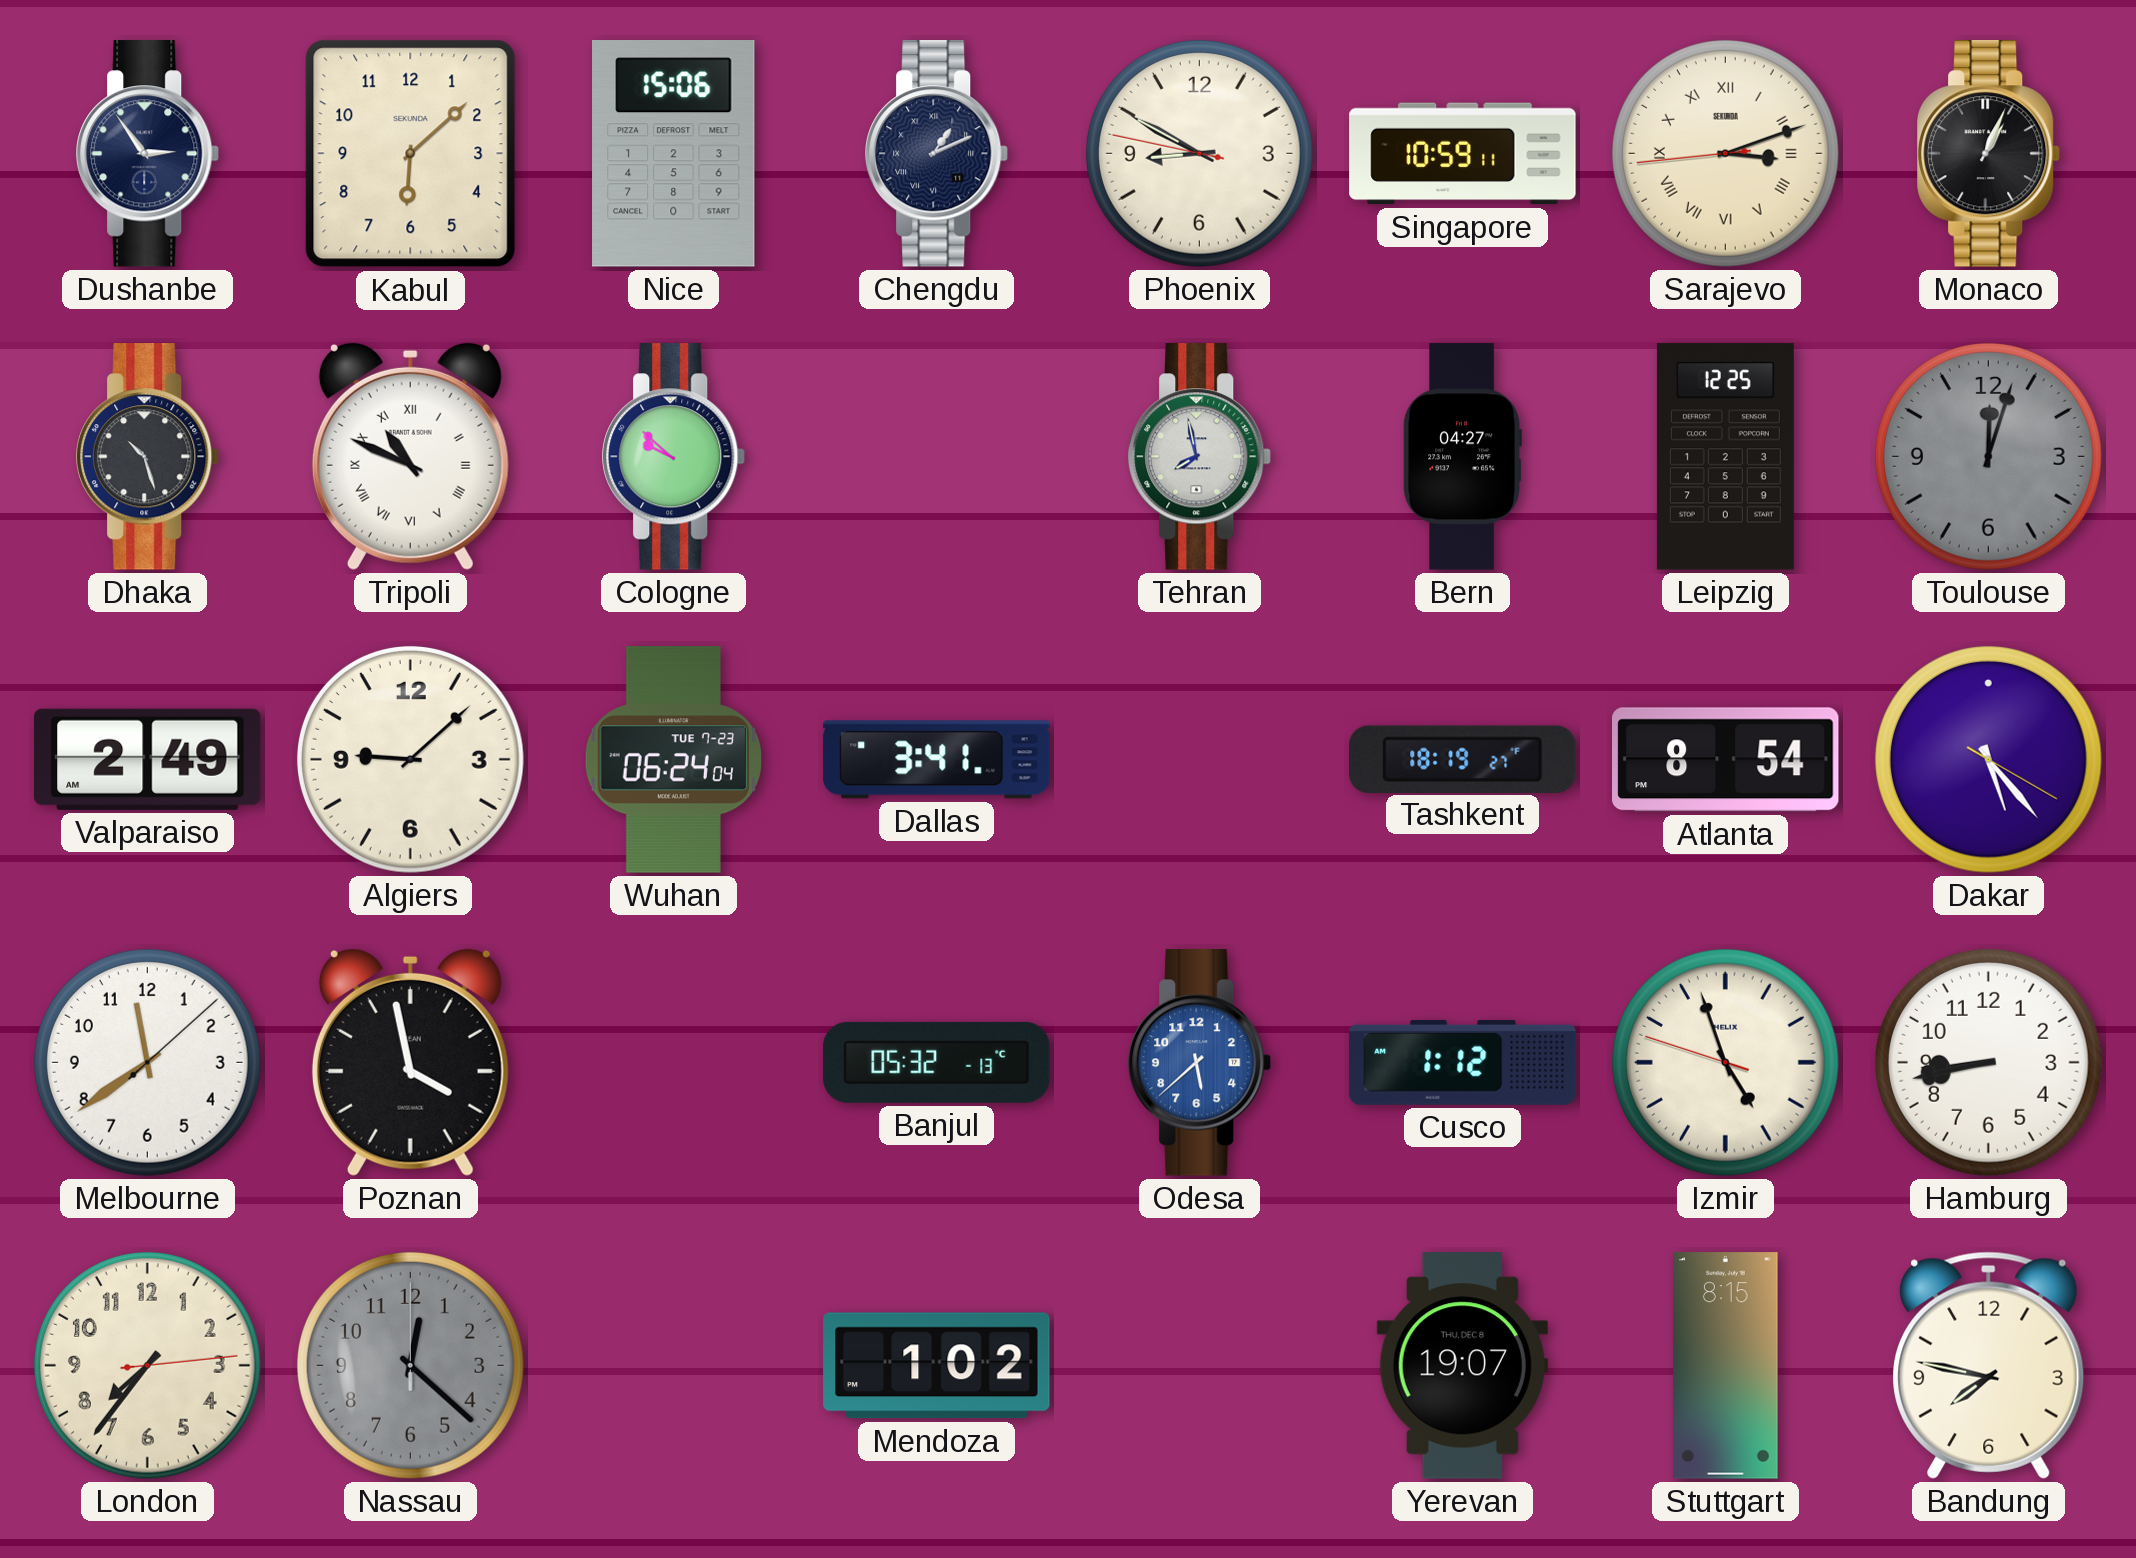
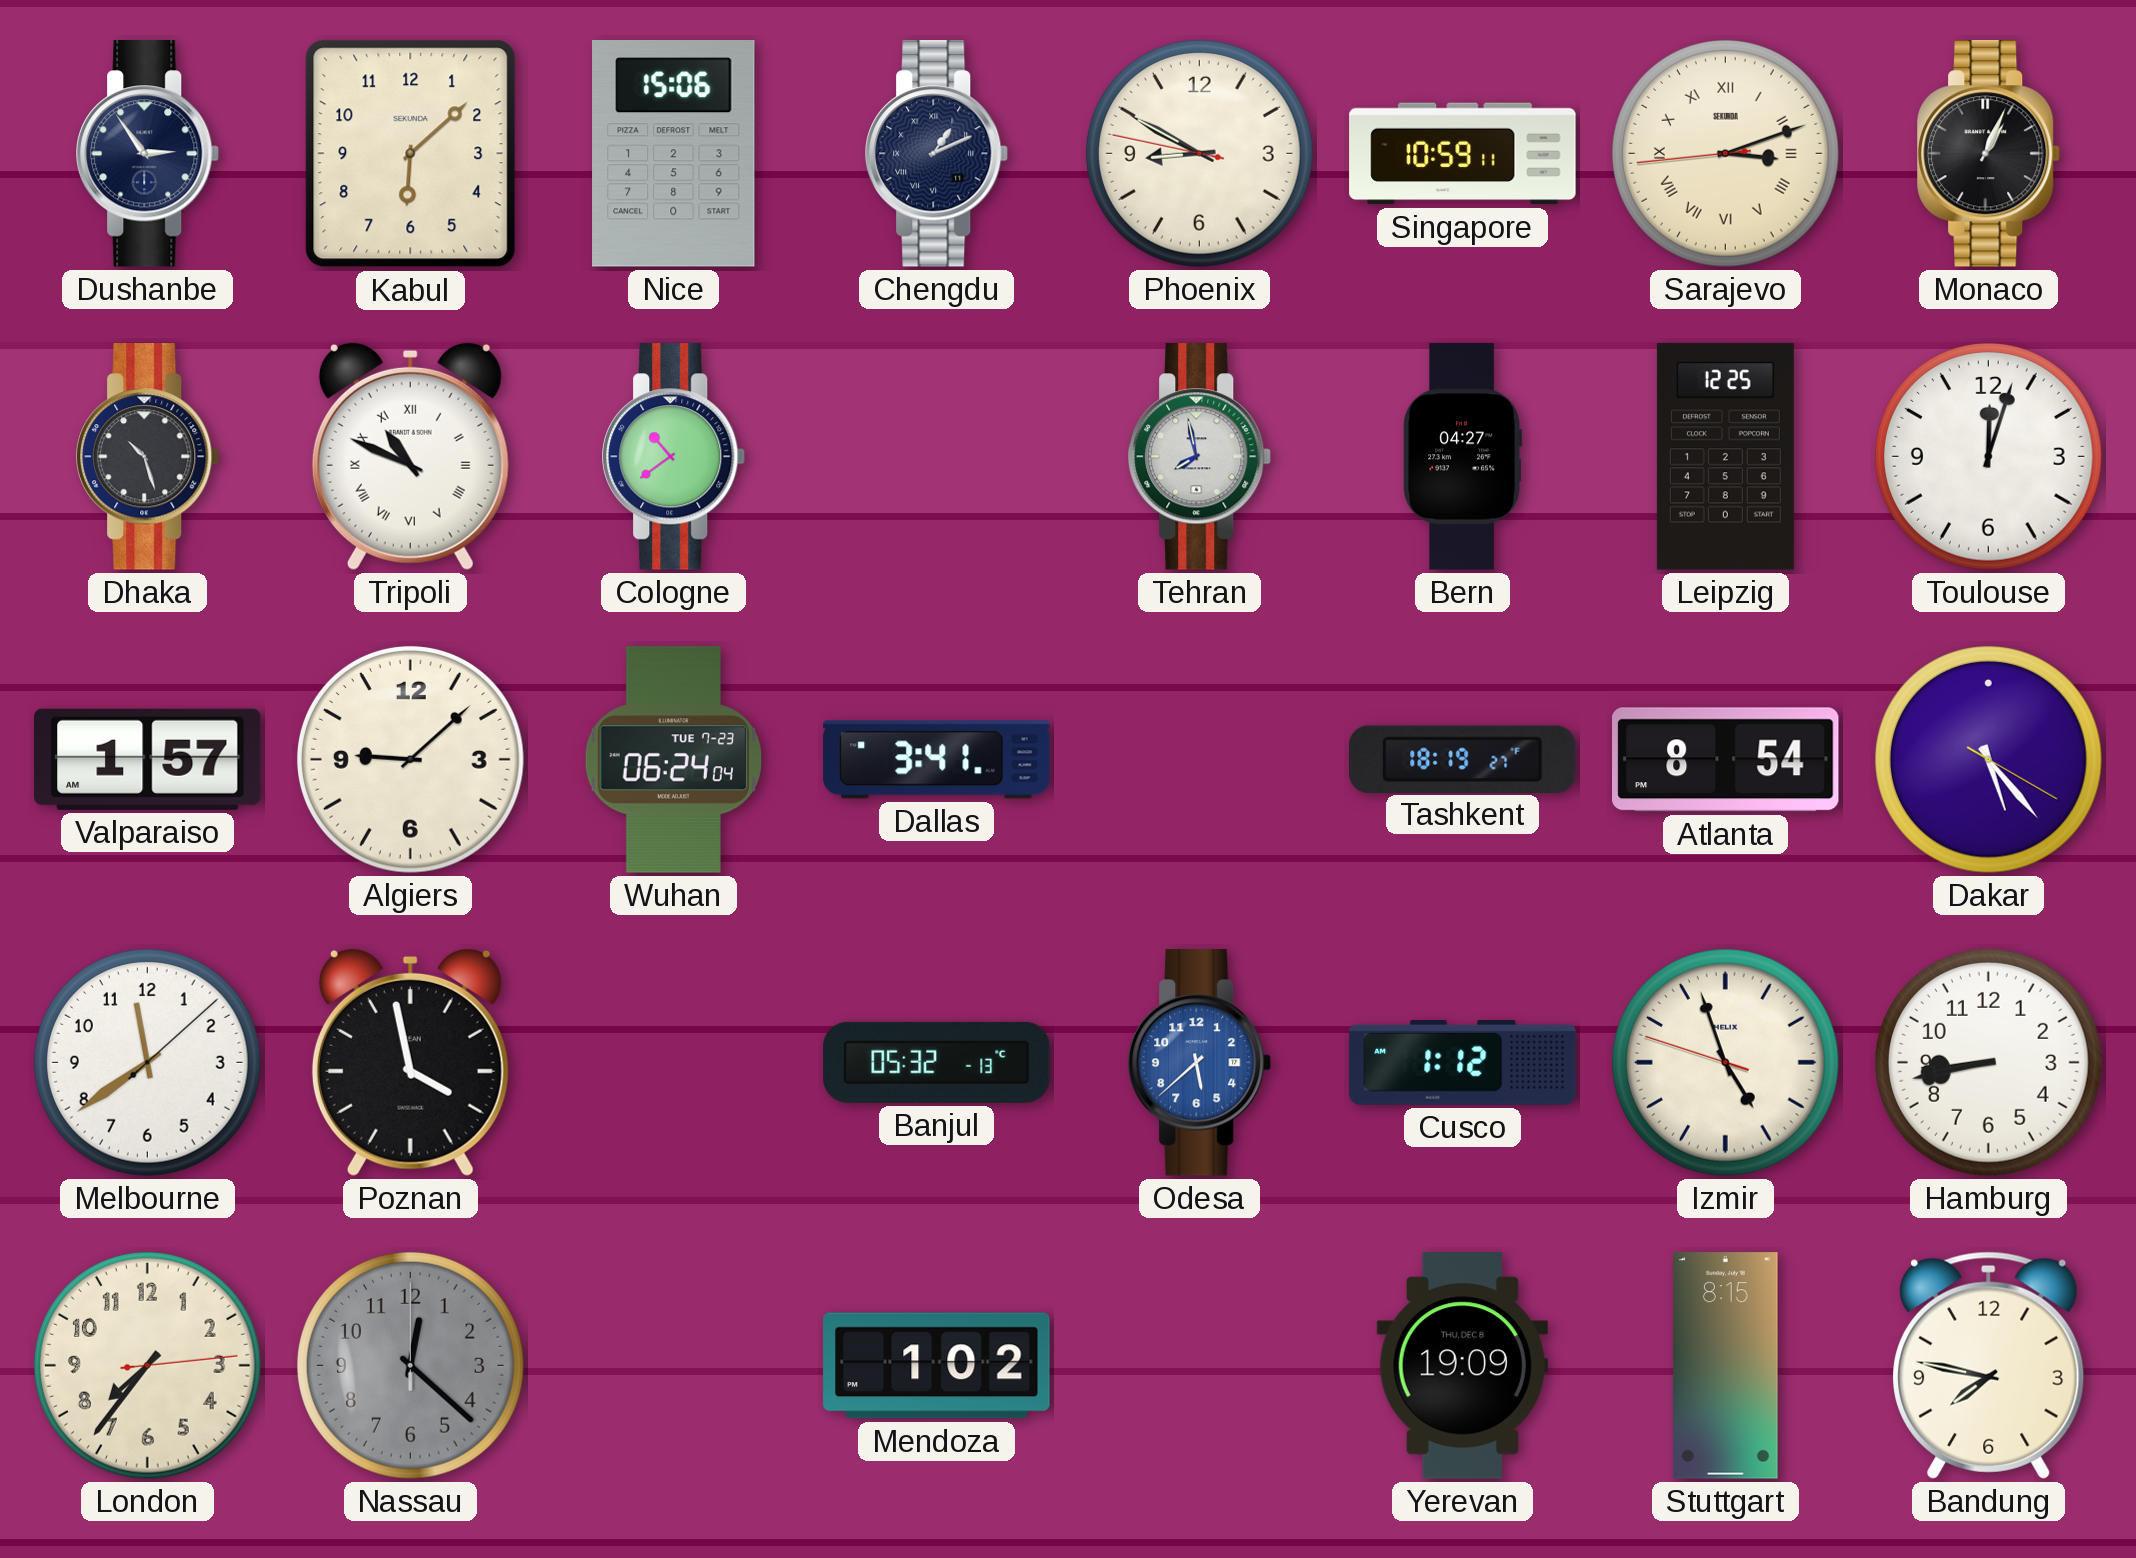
Cologne: 9:52 -> 10:39
Toulouse dial: grey -> white
Valparaiso: 2:49 -> 1:57
Yerevan: 19:07 -> 19:09
